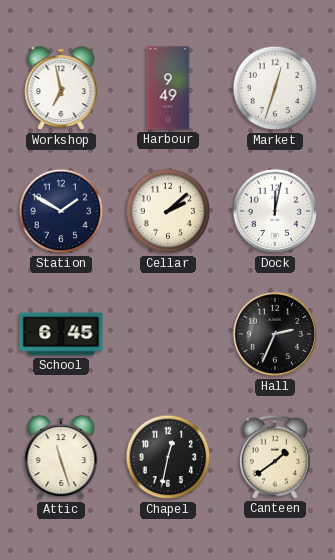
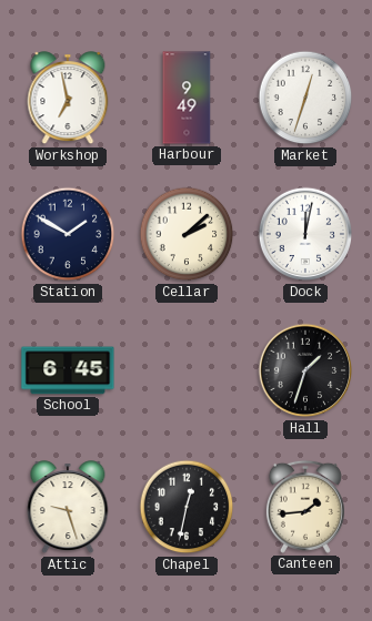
Hall: 2:34 -> 1:33
Attic: 11:27 -> 9:27
Canteen: 1:39 -> 1:44
